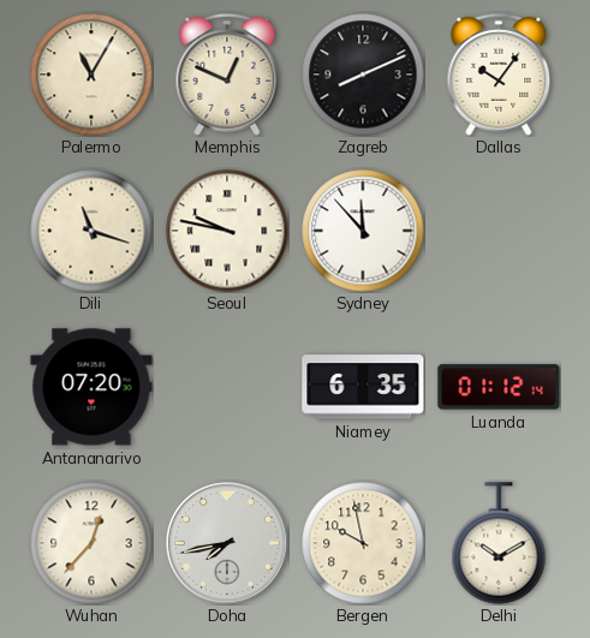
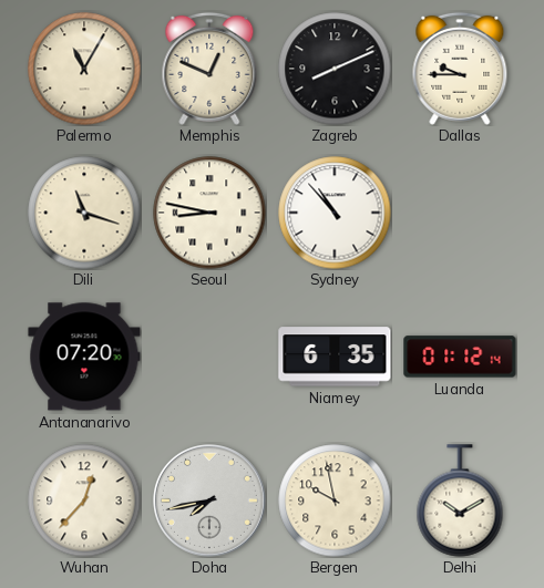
Dallas: 10:06 -> 9:45
Seoul: 9:47 -> 8:47
Sydney: 11:53 -> 10:53
